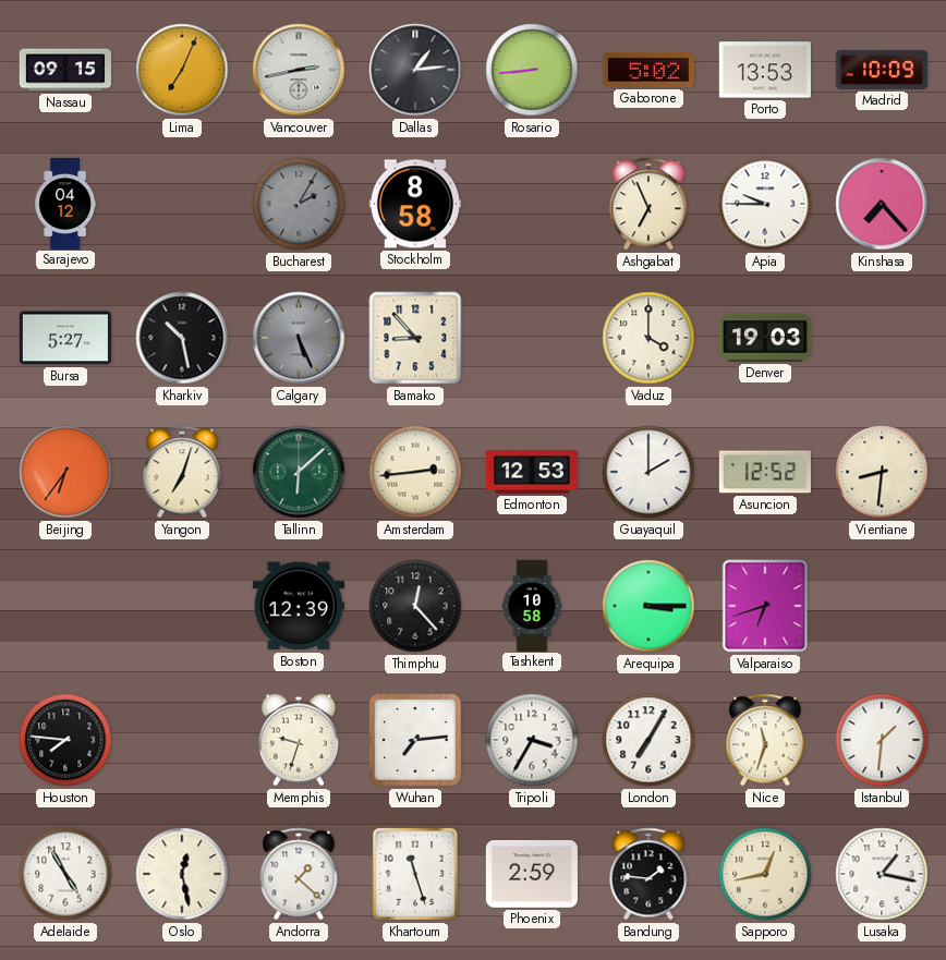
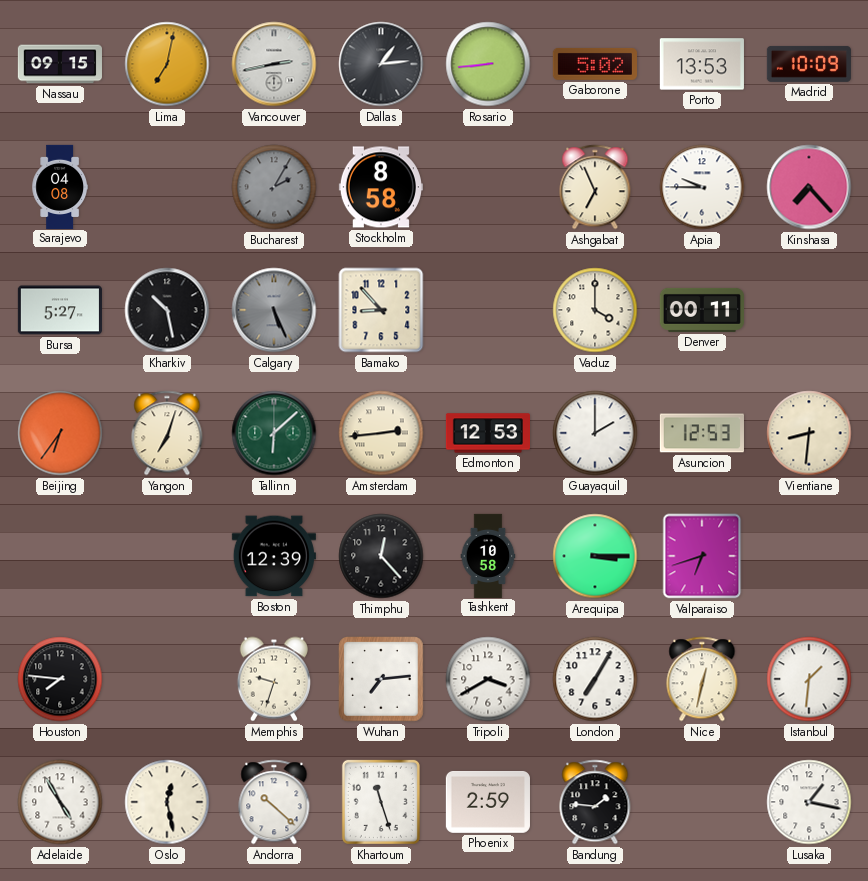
Lima: 7:04 -> 7:02
Sarajevo: 04:12 -> 04:08
Denver: 19:03 -> 00:11
Asuncion: 12:52 -> 12:53
Tripoli: 3:35 -> 3:40
Nice: 11:33 -> 12:32
Andorra: 1:22 -> 10:22
Sapporo: 12:43 -> none
